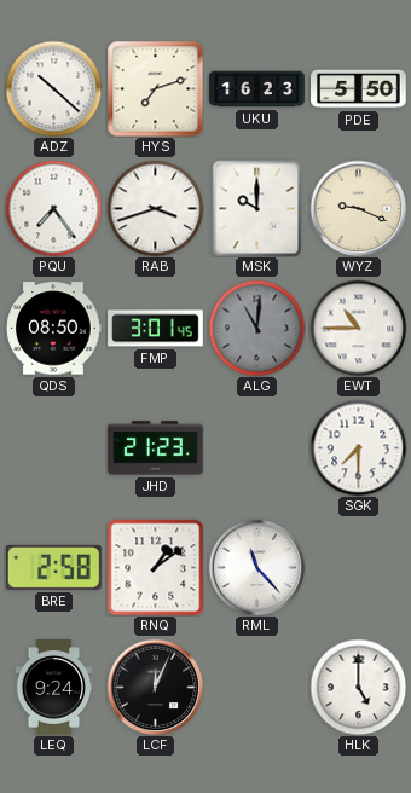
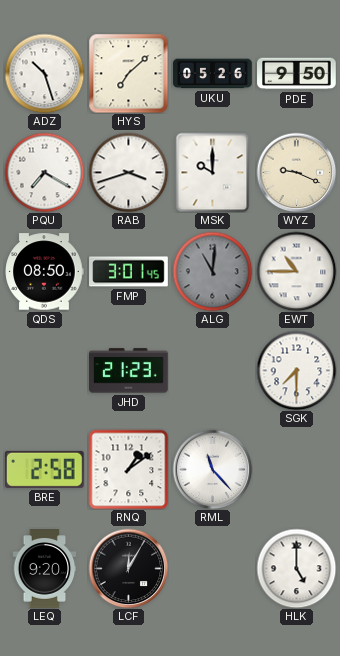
ADZ: 10:22 -> 10:27
HYS: 7:12 -> 7:08
UKU: 16:23 -> 05:26
PDE: 5:50 -> 9:50
PQU: 7:24 -> 7:20
LEQ: 9:24 -> 9:20
LCF: 12:04 -> 12:05
